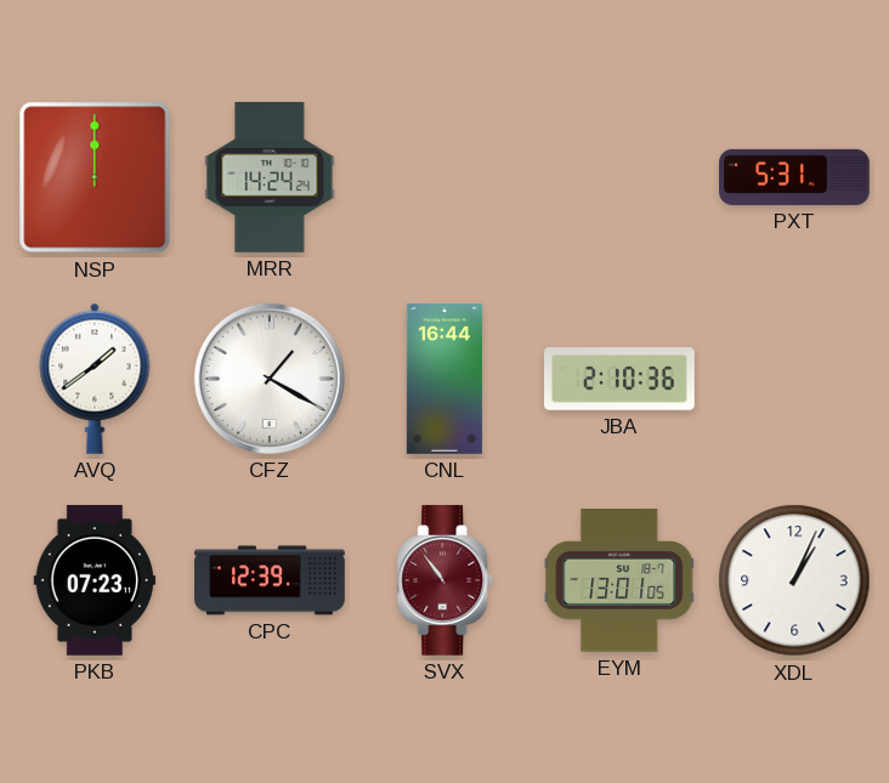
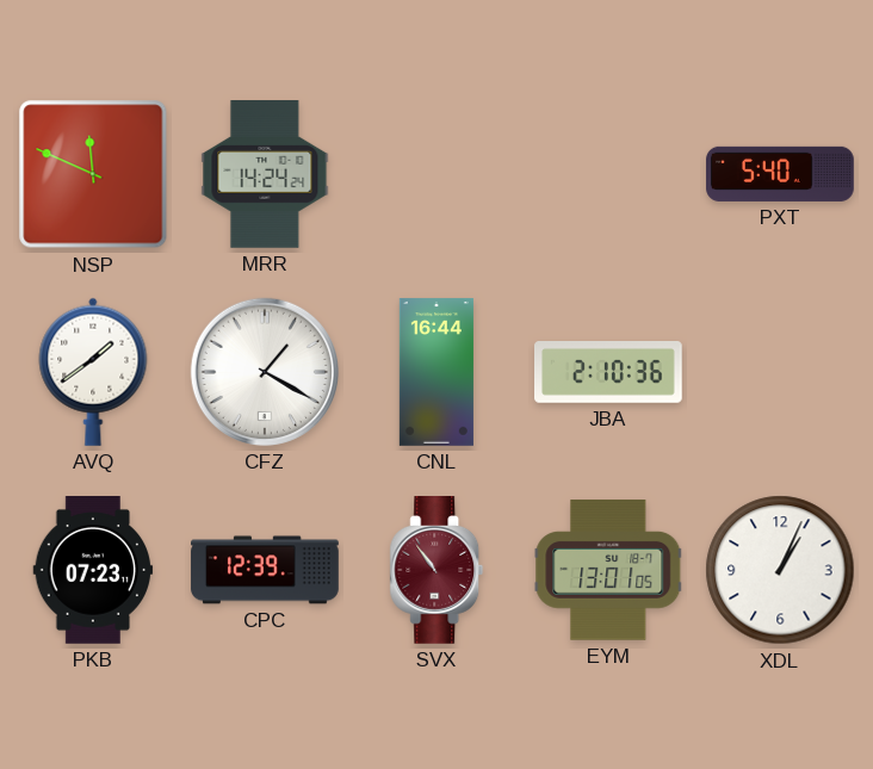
NSP: 12:00 -> 11:49
PXT: 5:31 -> 5:40
